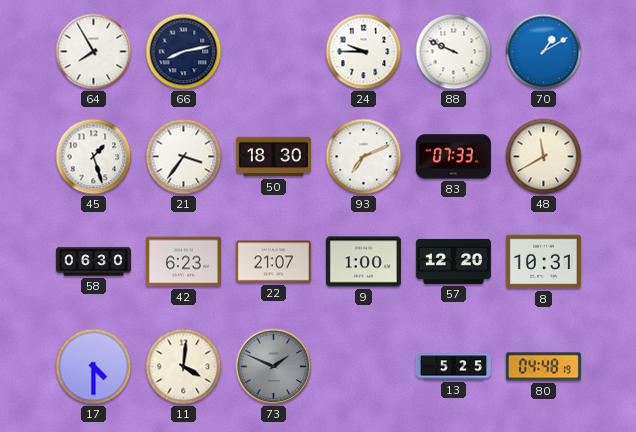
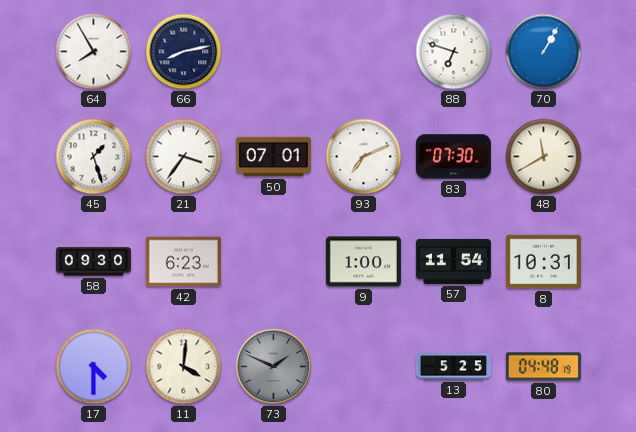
24: 9:45 -> none
88: 9:49 -> 6:48
70: 1:10 -> 1:05
50: 18:30 -> 07:01
83: 07:33 -> 07:30
58: 06:30 -> 09:30
22: 21:07 -> none
57: 12:20 -> 11:54
